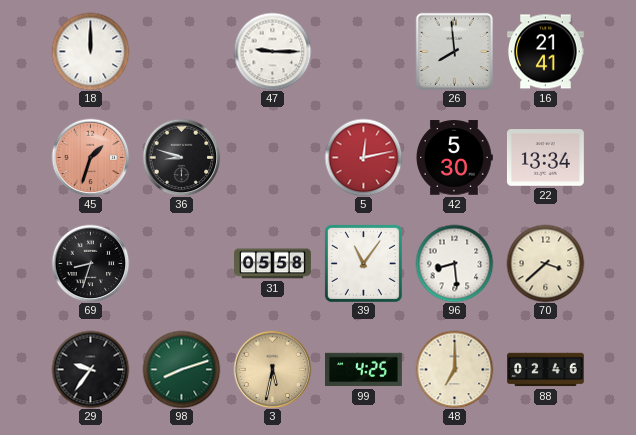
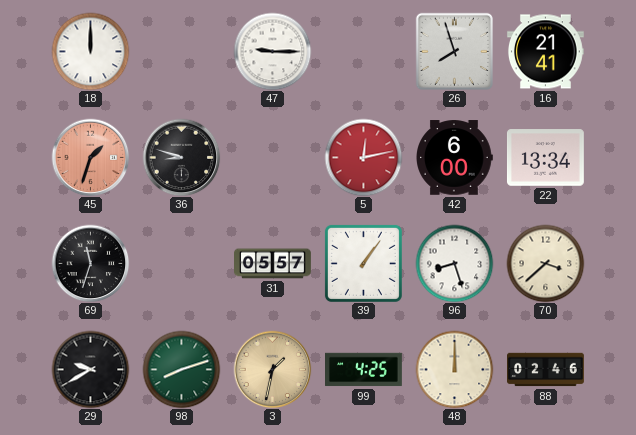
26: 7:59 -> 7:57
42: 5:30 -> 6:00
69: 8:33 -> 11:33
31: 05:58 -> 05:57
39: 11:06 -> 1:06
96: 8:29 -> 8:27
29: 9:36 -> 9:40
3: 5:32 -> 1:32
48: 7:00 -> 12:00
